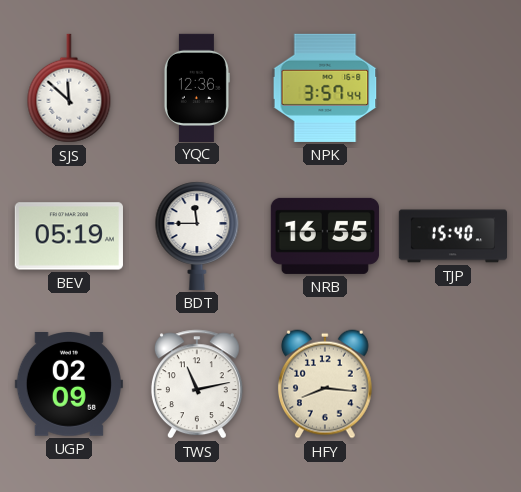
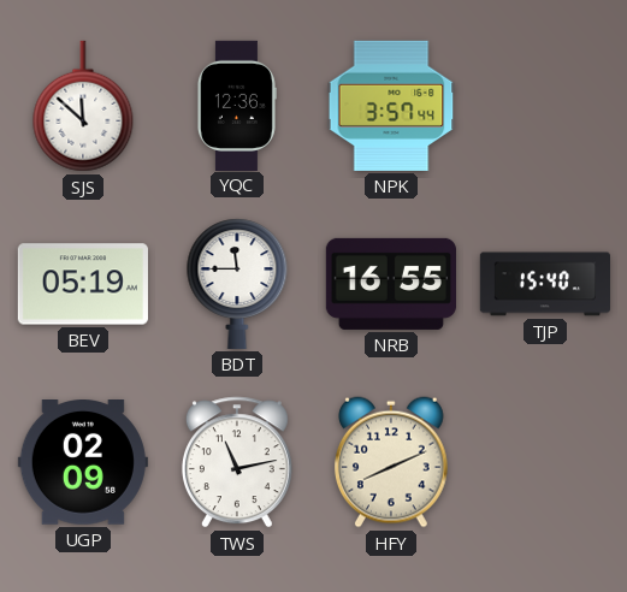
HFY: 8:16 -> 8:11
